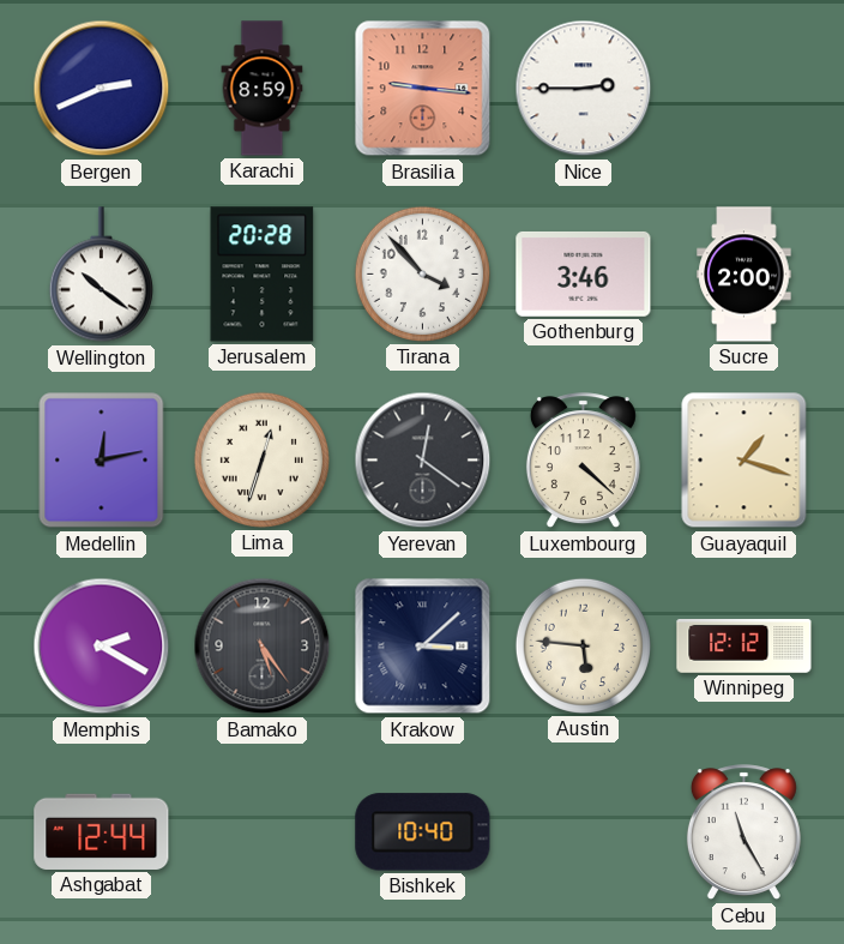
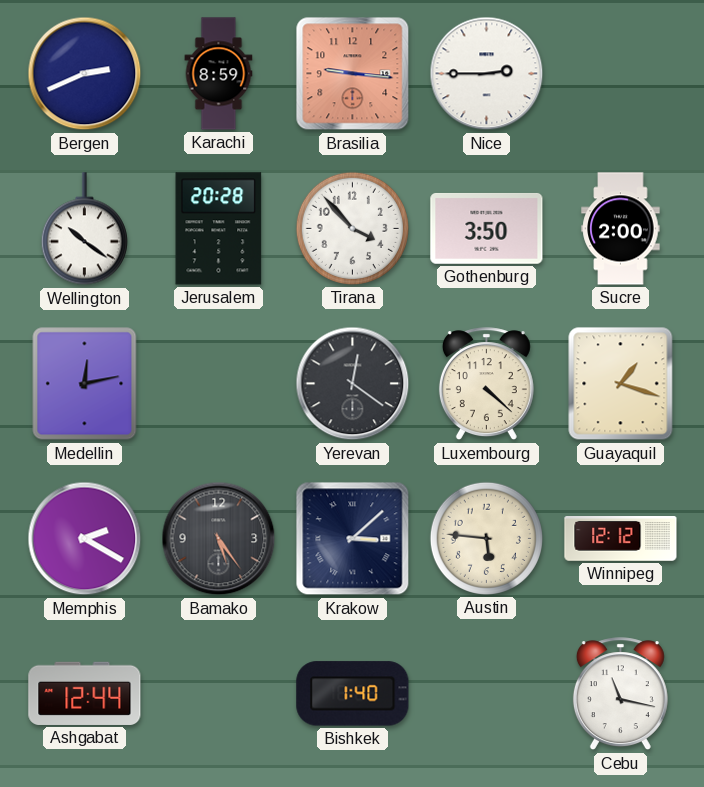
Gothenburg: 3:46 -> 3:50
Lima: 12:33 -> none
Bishkek: 10:40 -> 1:40
Cebu: 11:25 -> 11:17
